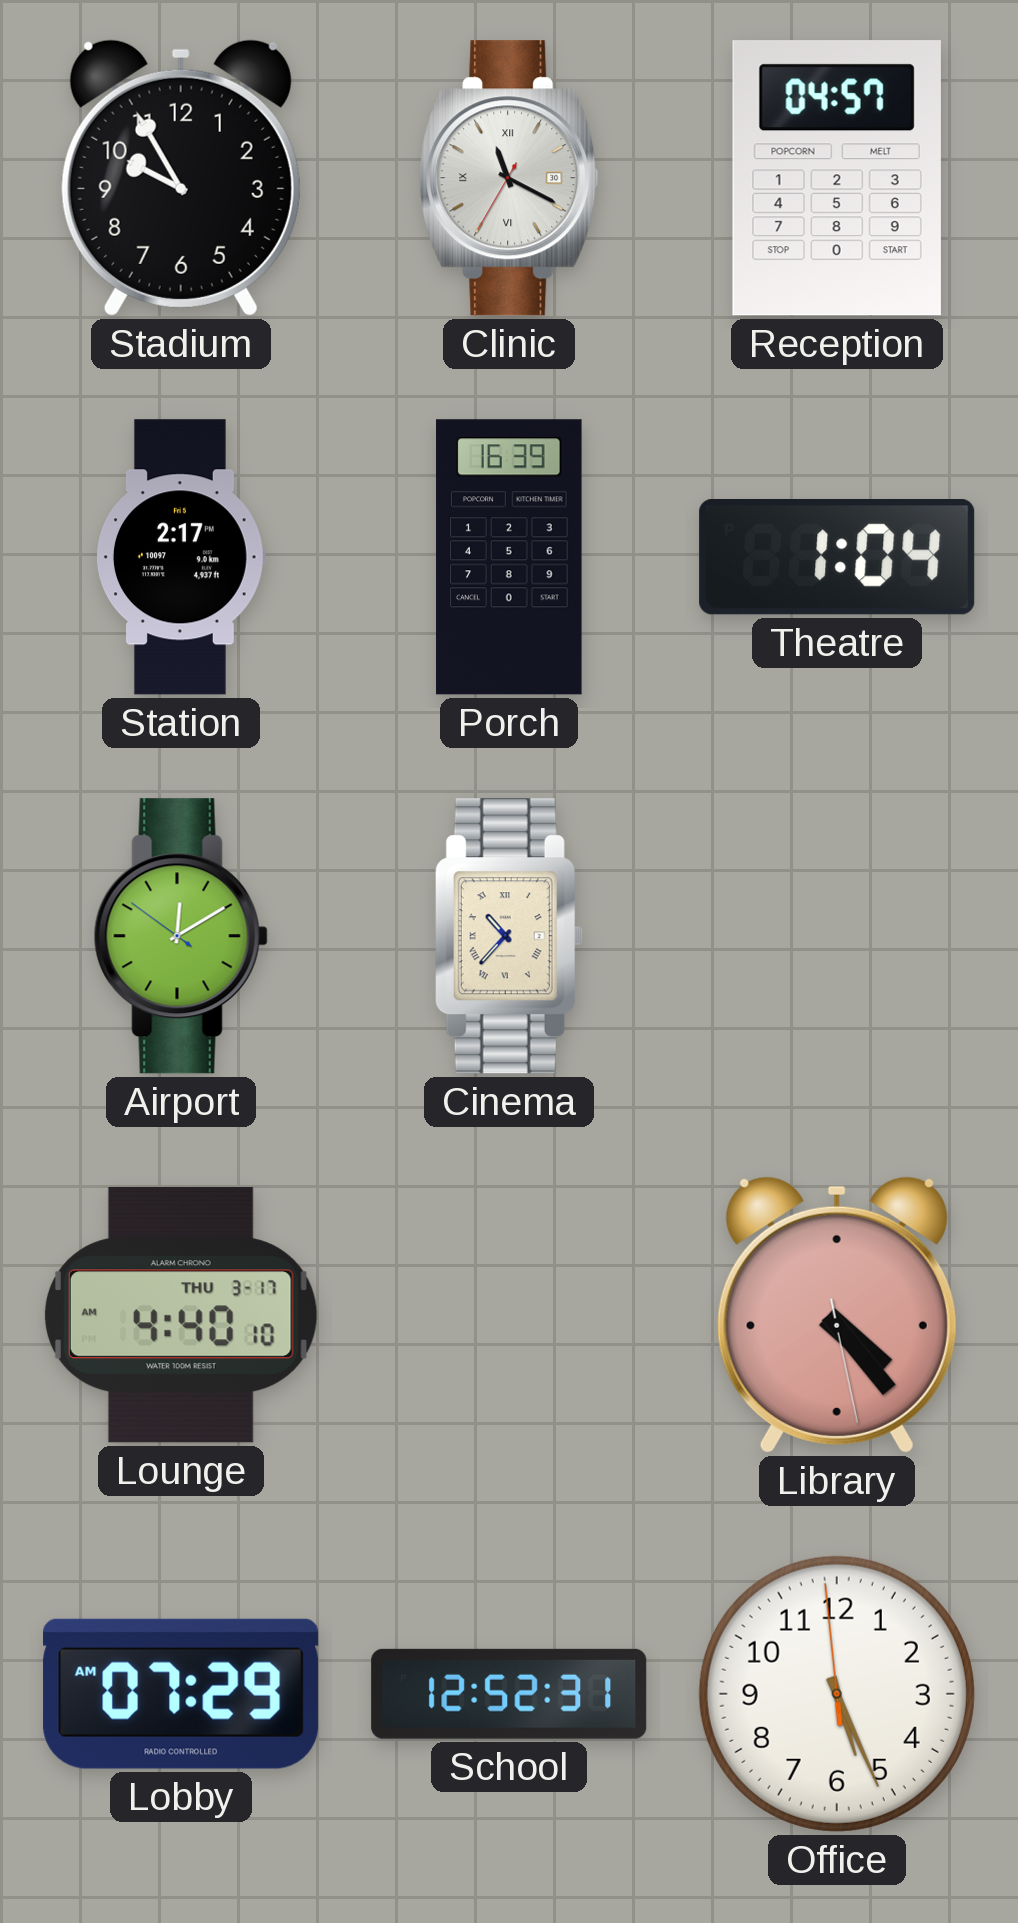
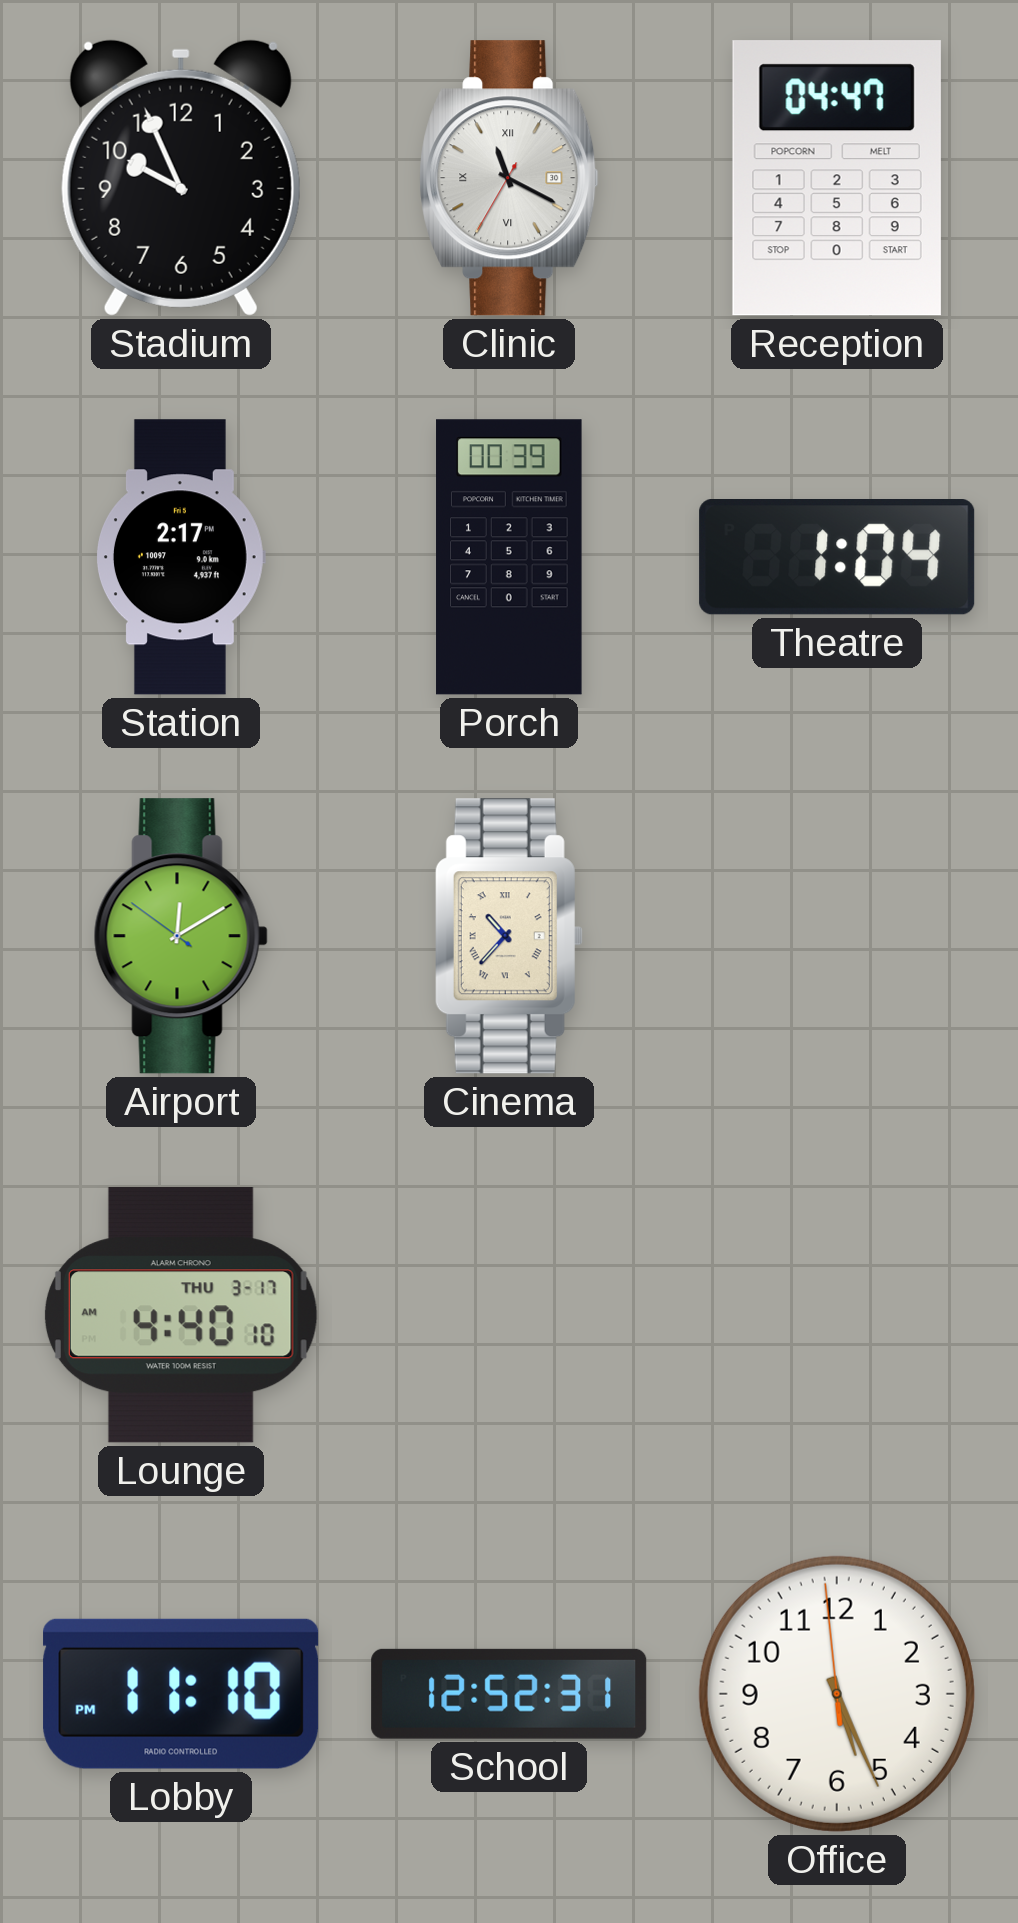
Stadium: 9:55 -> 9:56
Reception: 04:57 -> 04:47
Porch: 16:39 -> 00:39
Library: 4:23 -> none
Lobby: 07:29 -> 11:10
